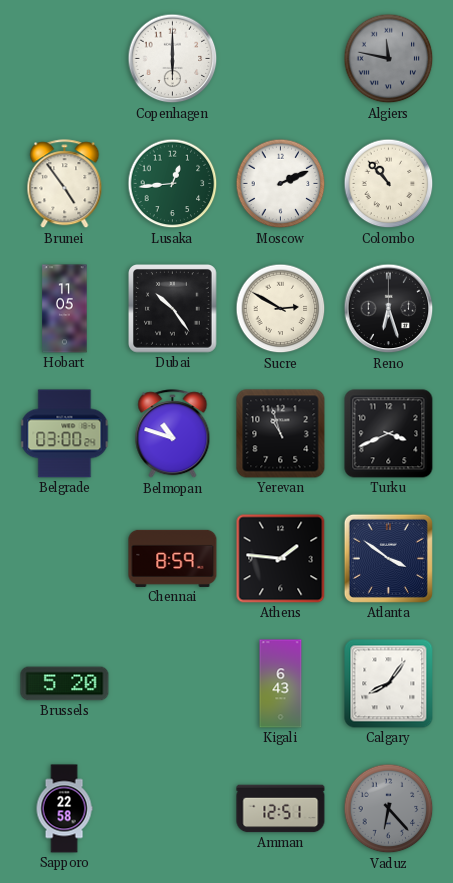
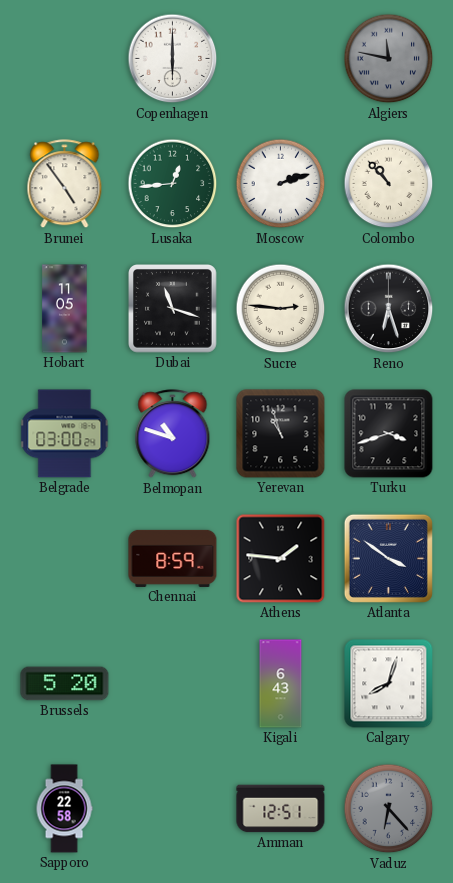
Moscow: 2:11 -> 2:12
Dubai: 10:24 -> 11:18
Sucre: 2:50 -> 2:46
Turku: 3:41 -> 3:42
Calgary: 8:06 -> 8:03
